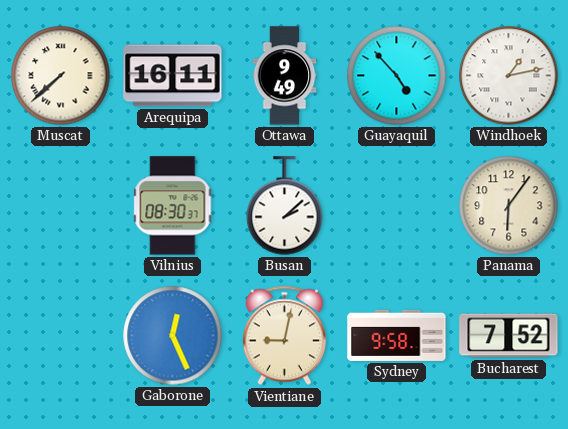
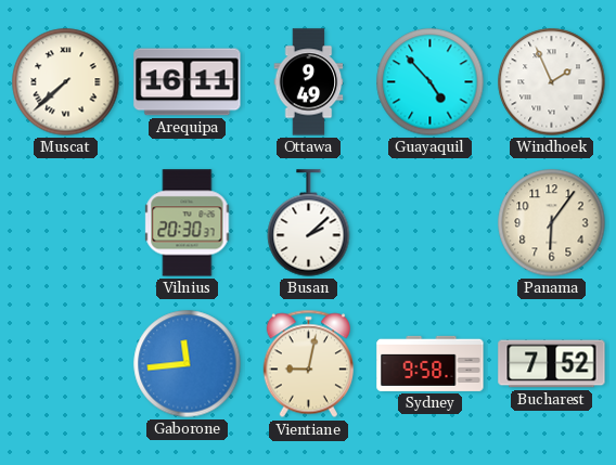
Windhoek: 1:13 -> 1:56
Vilnius: 08:30 -> 20:30
Gaborone: 12:26 -> 11:44
